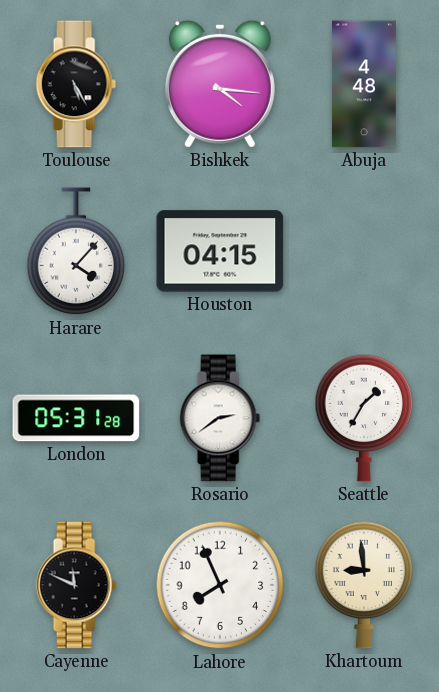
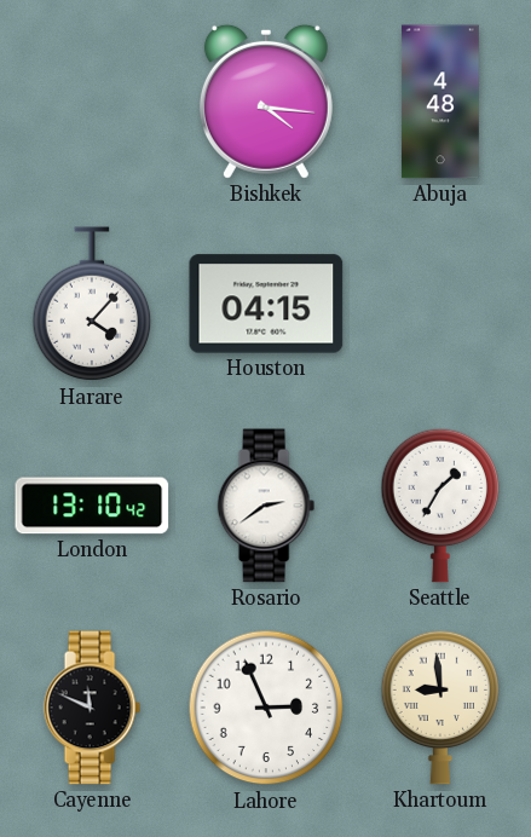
Toulouse: 5:25 -> none
London: 05:31 -> 13:10
Lahore: 7:56 -> 2:56
